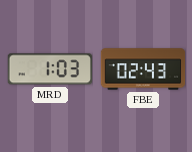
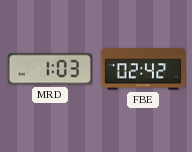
FBE: 02:43 -> 02:42
